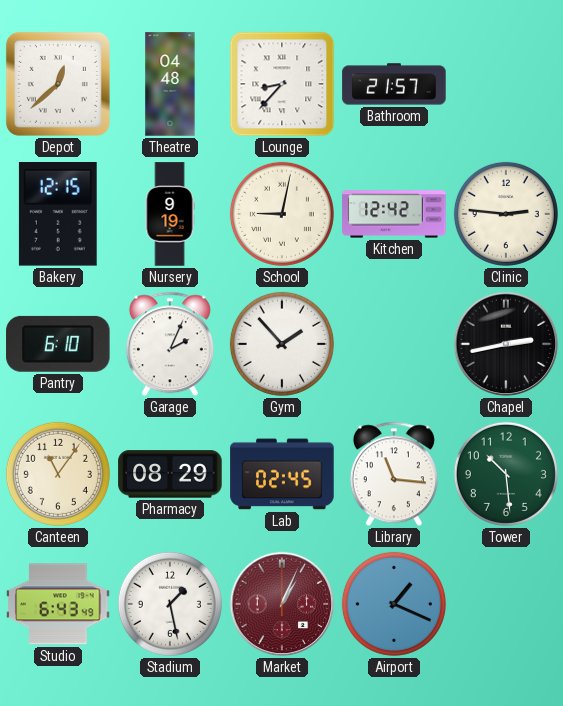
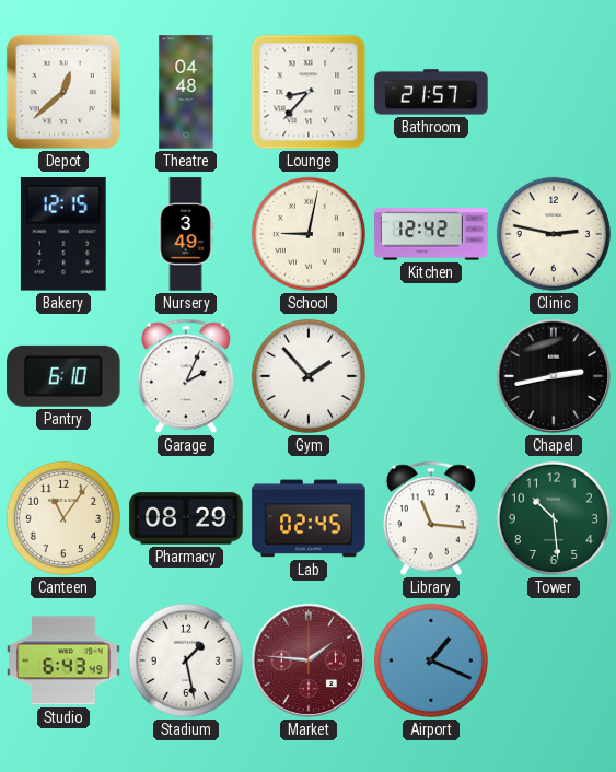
Nursery: 9:19 -> 3:49
Clinic: 2:46 -> 2:47
Market: 1:04 -> 1:46
